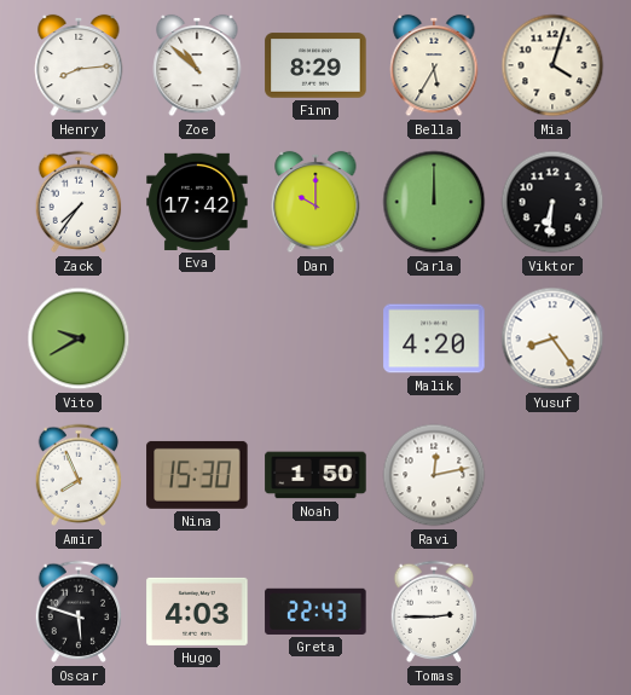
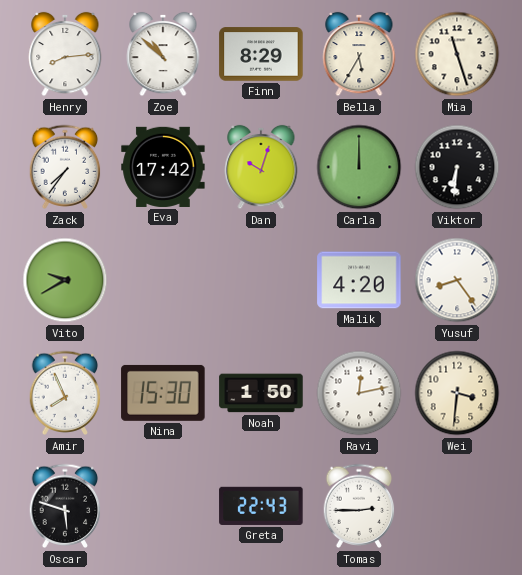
Mia: 4:03 -> 11:27
Dan: 10:00 -> 10:03
Wei: none -> 3:31
Hugo: 4:03 -> none
